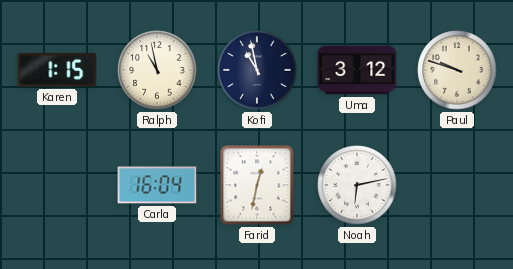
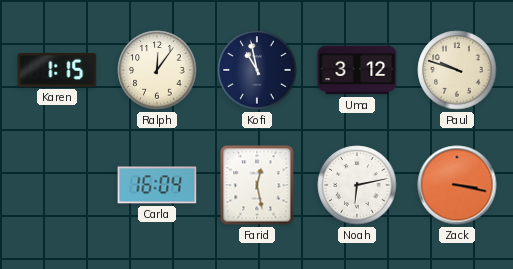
Ralph: 10:58 -> 12:06
Farid: 12:32 -> 12:28
Zack: none -> 3:17
